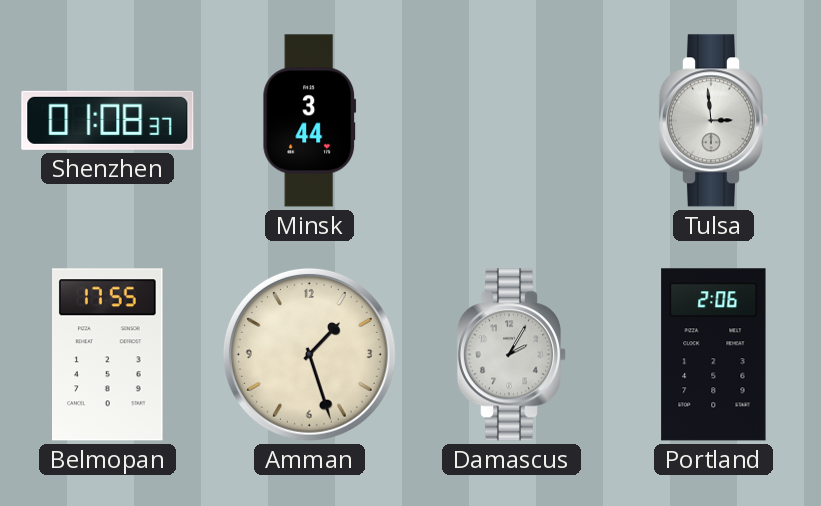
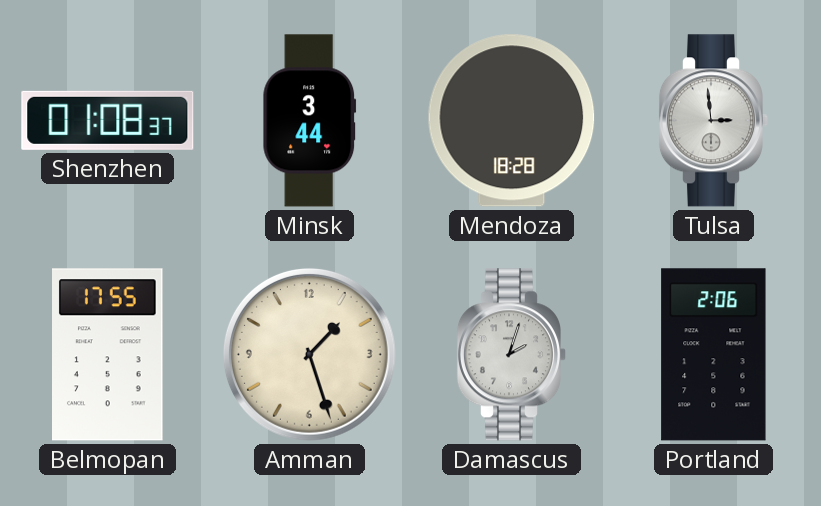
Mendoza: none -> 18:28
Damascus: 2:05 -> 2:03
